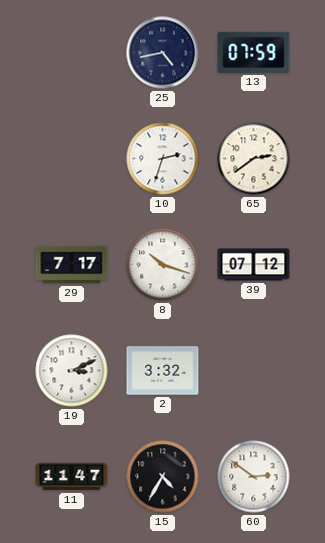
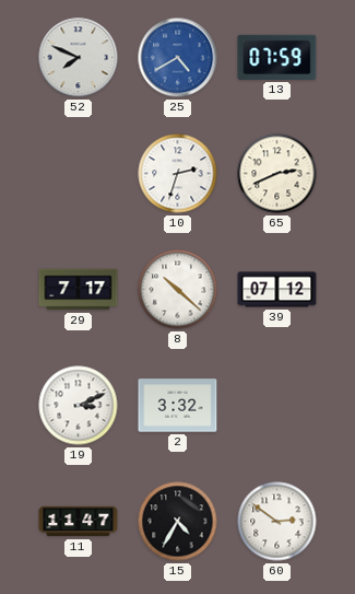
52: none -> 7:49
25: 4:43 -> 4:40
25 dial: navy -> blue
65: 2:39 -> 2:41
8: 10:18 -> 10:22
